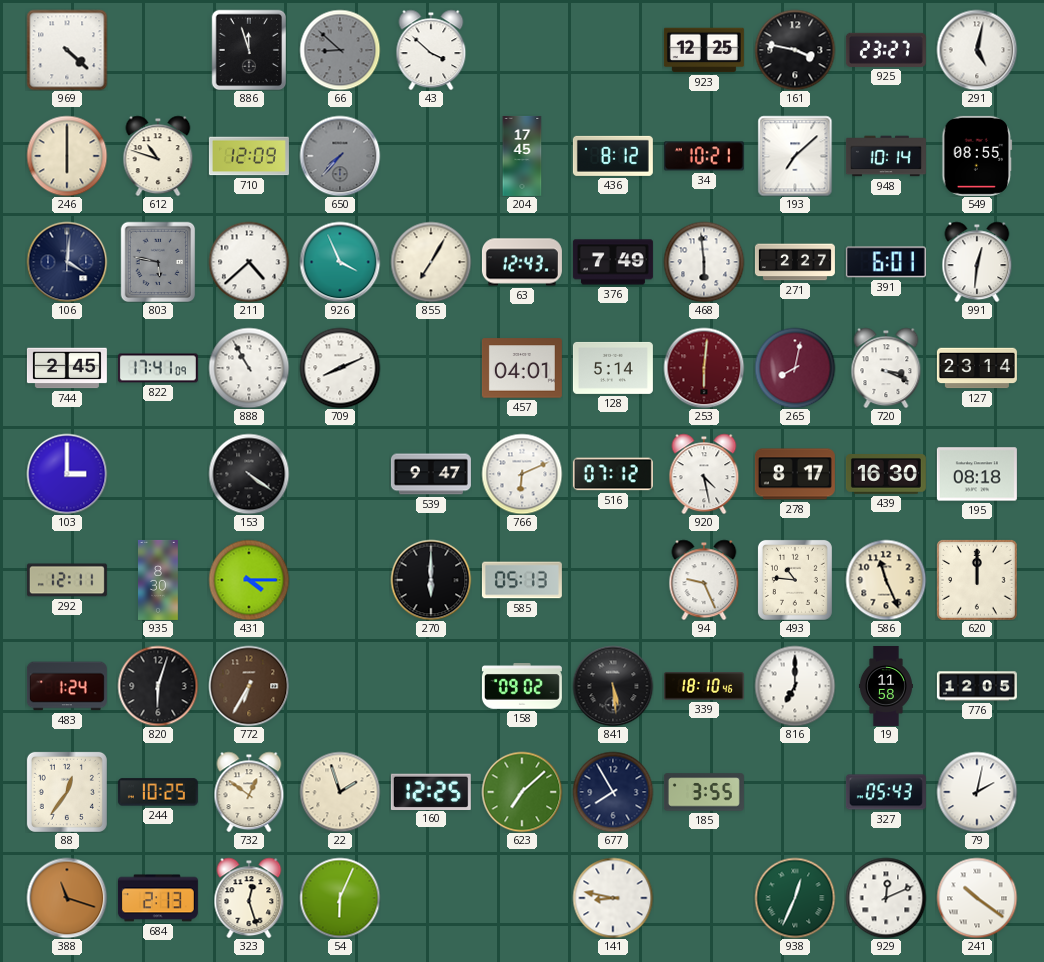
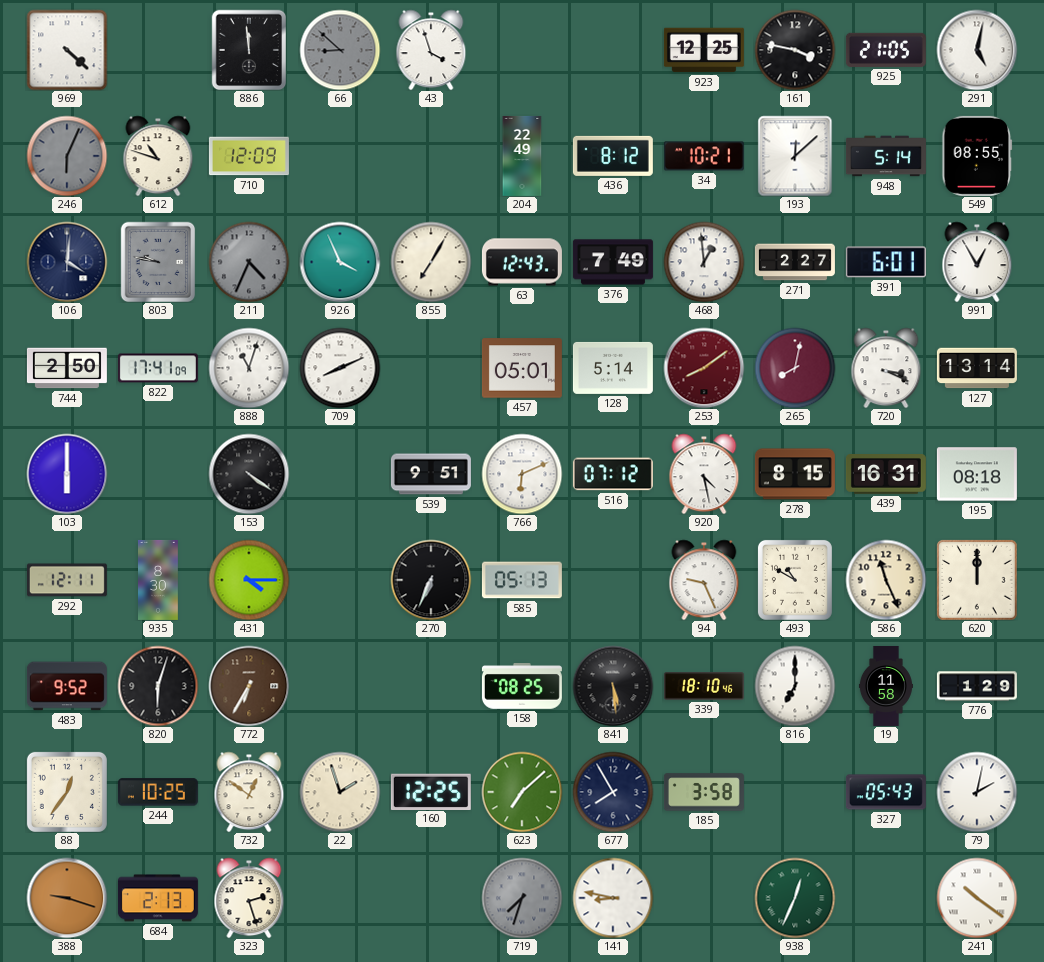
886: 11:57 -> 11:59
43: 3:52 -> 3:57
925: 23:27 -> 21:05
246: 6:00 -> 6:04
246 dial: cream -> grey
650: 7:37 -> none
204: 17:45 -> 22:49
193: 7:08 -> 12:08
948: 10:14 -> 5:14
803: 5:47 -> 9:47
211: 4:38 -> 4:34
211 dial: white -> grey
468: 5:59 -> 12:59
991: 12:31 -> 12:55
744: 2:45 -> 2:50
888: 10:55 -> 11:03
457: 04:01 -> 05:01
253: 6:01 -> 8:09
127: 23:14 -> 13:14
103: 3:00 -> 6:00
539: 9:47 -> 9:51
278: 8:17 -> 8:15
439: 16:30 -> 16:31
270: 6:00 -> 6:34
493: 10:46 -> 10:50
483: 1:24 -> 9:52
158: 09:02 -> 08:25
776: 12:05 -> 1:29
185: 3:55 -> 3:58
388: 11:18 -> 9:18
323: 12:27 -> 2:27
54: 6:04 -> none
719: none -> 7:33
929: 12:11 -> none
